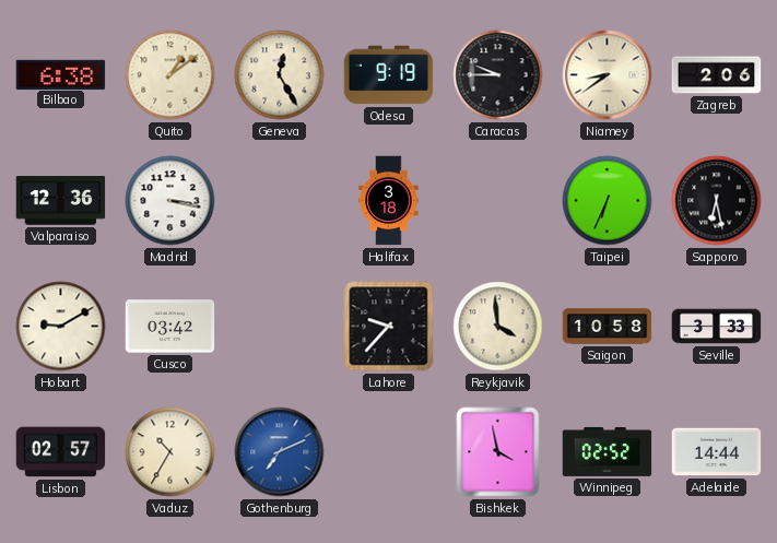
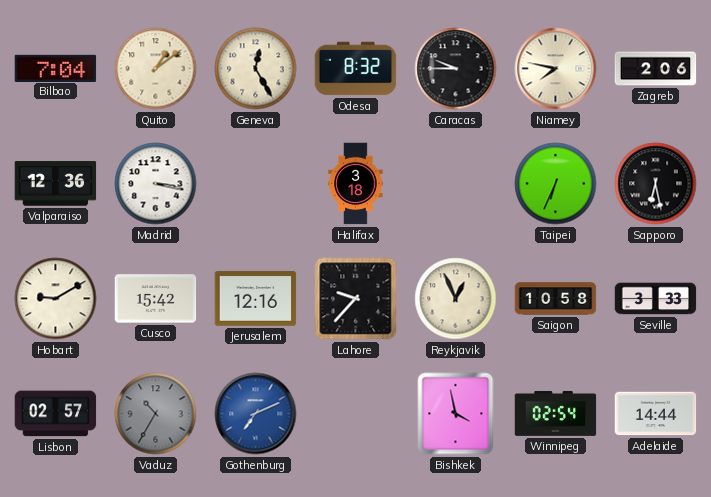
Bilbao: 6:38 -> 7:04
Odesa: 9:19 -> 8:32
Niamey: 8:39 -> 7:47
Cusco: 03:42 -> 15:42
Jerusalem: none -> 12:16
Reykjavik: 3:59 -> 12:56
Vaduz dial: cream -> grey
Winnipeg: 02:52 -> 02:54
